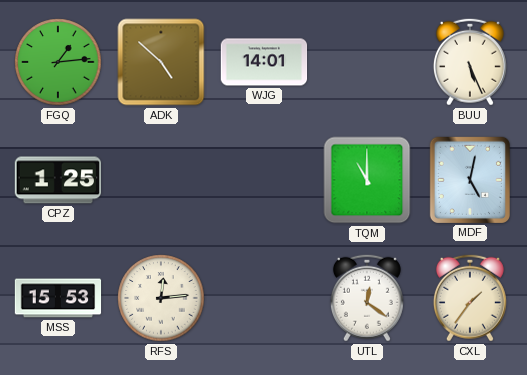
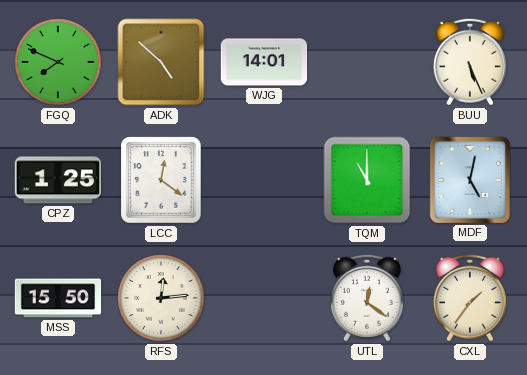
FGQ: 1:14 -> 7:49
LCC: none -> 12:21
MSS: 15:53 -> 15:50
